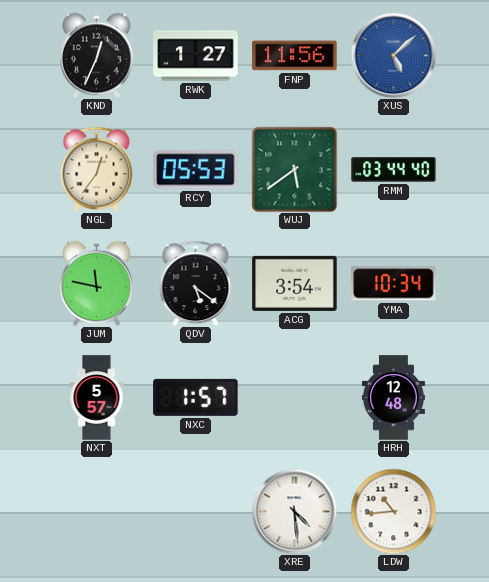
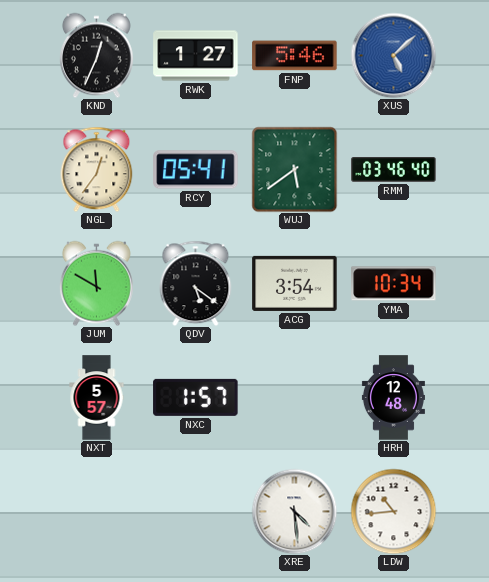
FNP: 11:56 -> 5:46
RCY: 05:53 -> 05:41
RMM: 03:44 -> 03:46
JUM: 11:47 -> 11:50
